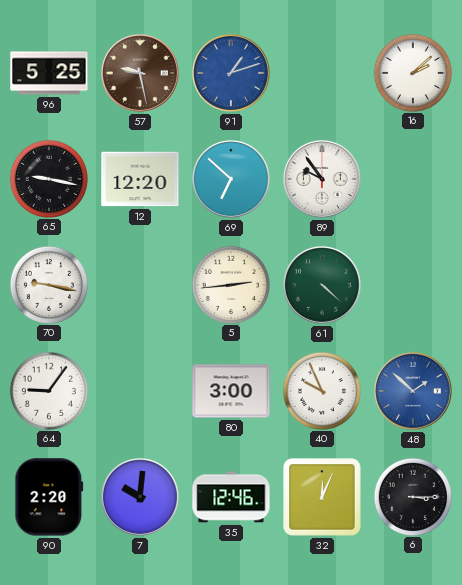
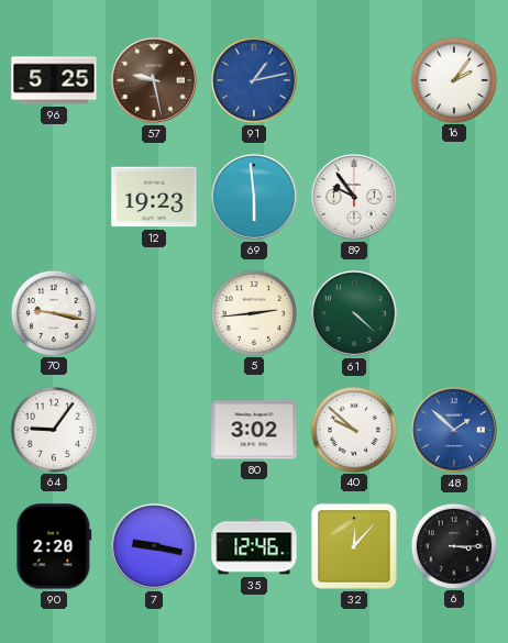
91: 1:12 -> 1:13
16: 2:08 -> 2:06
65: 9:17 -> none
12: 12:20 -> 19:23
69: 6:52 -> 5:59
80: 3:00 -> 3:02
40: 9:56 -> 9:52
7: 10:01 -> 9:17
32: 12:04 -> 12:07
